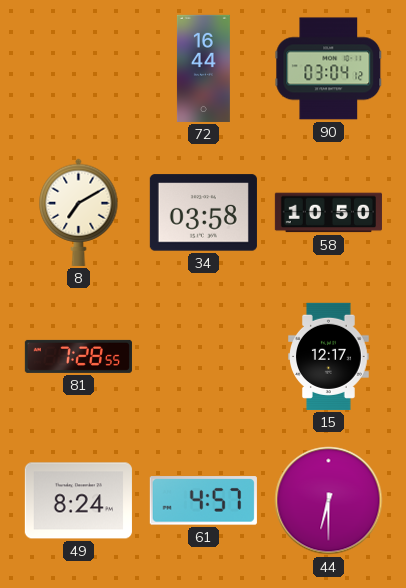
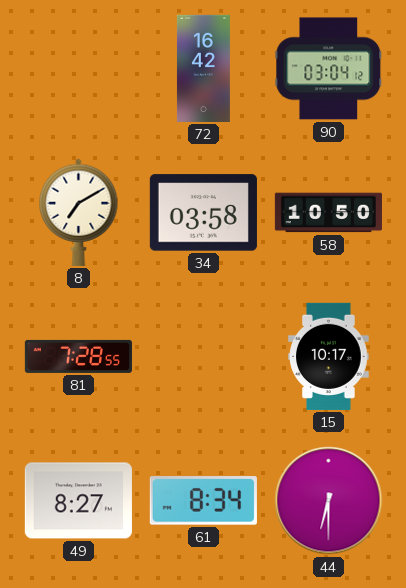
72: 16:44 -> 16:42
15: 12:17 -> 10:17
49: 8:24 -> 8:27
61: 4:57 -> 8:34
